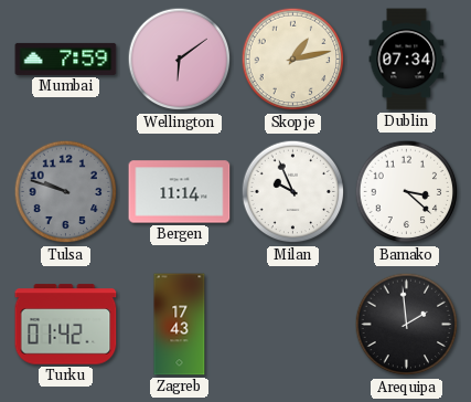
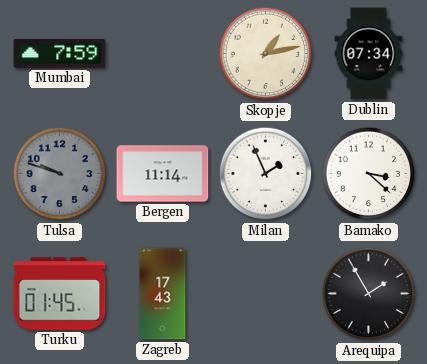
Wellington: 6:09 -> none
Milan: 9:56 -> 1:56
Turku: 01:42 -> 01:45
Arequipa: 1:59 -> 1:55
